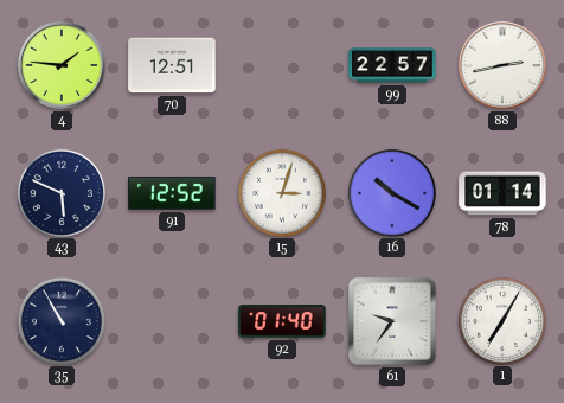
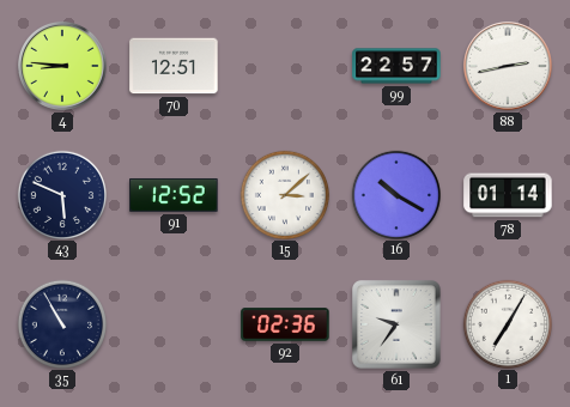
4: 1:46 -> 8:46
15: 3:03 -> 3:08
92: 01:40 -> 02:36
